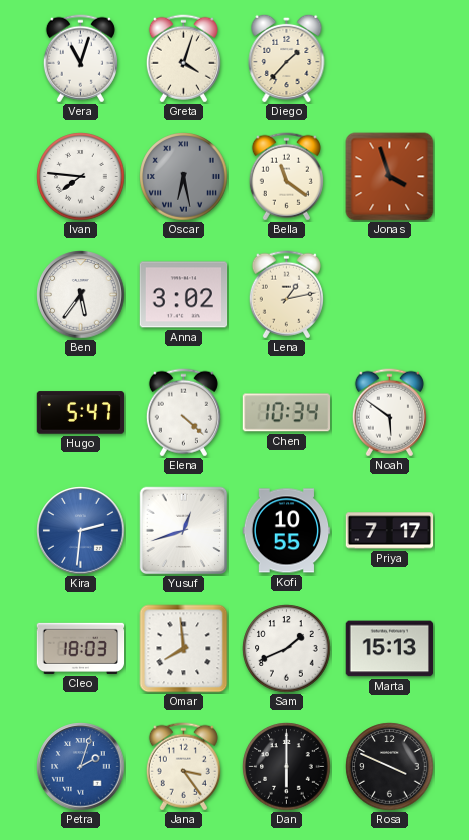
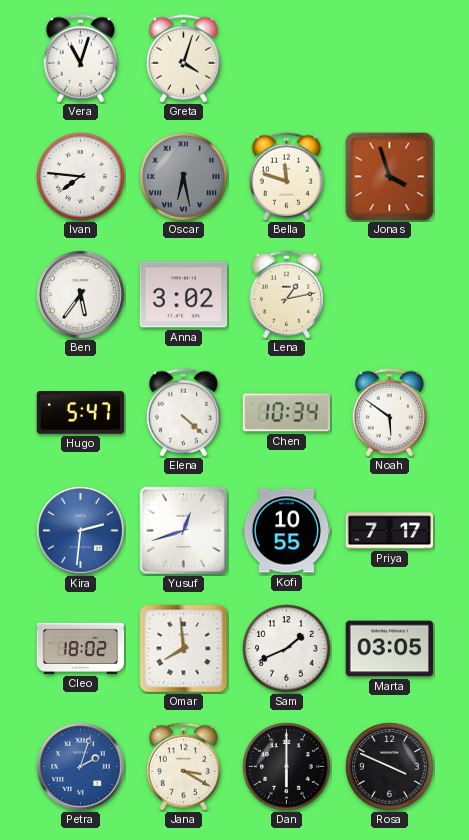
Diego: 1:37 -> none
Bella: 11:21 -> 11:48
Cleo: 18:03 -> 18:02
Marta: 15:13 -> 03:05
Jana: 3:24 -> 3:20
